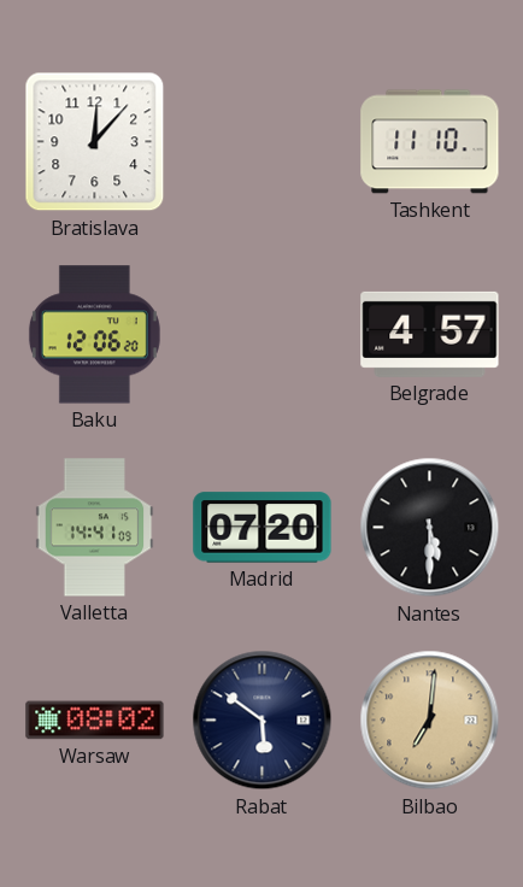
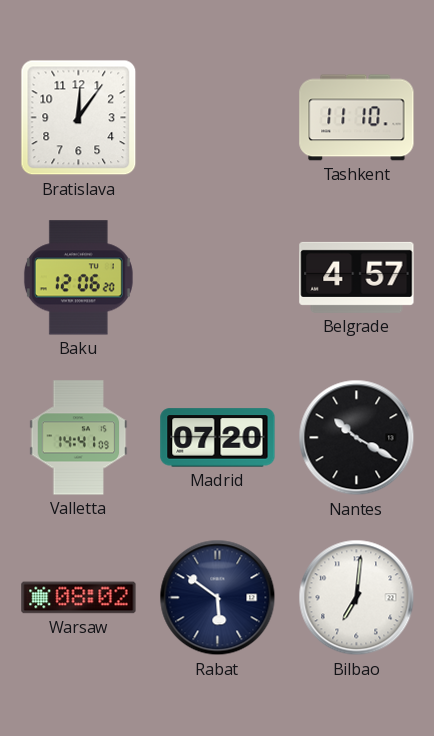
Bratislava: 12:07 -> 12:06
Nantes: 5:30 -> 10:20
Bilbao dial: champagne -> white
